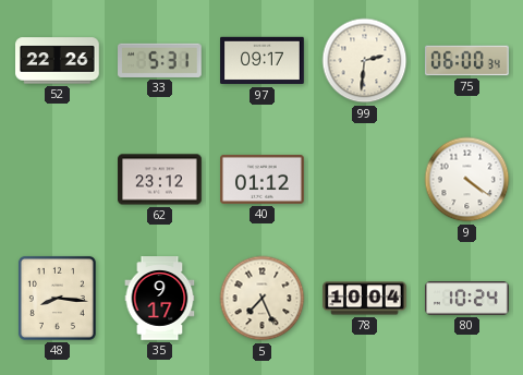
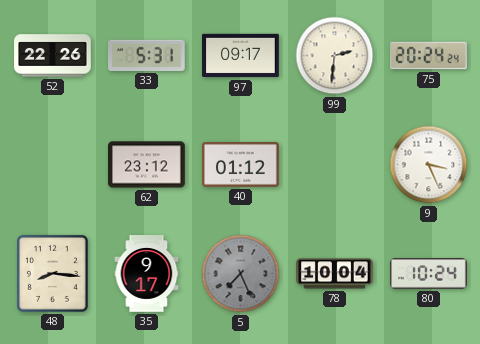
75: 06:00 -> 20:24
9: 4:21 -> 3:26
5 dial: cream -> grey
